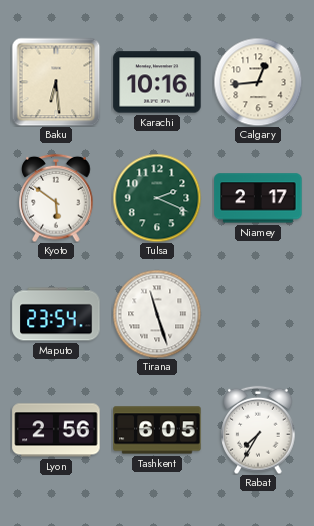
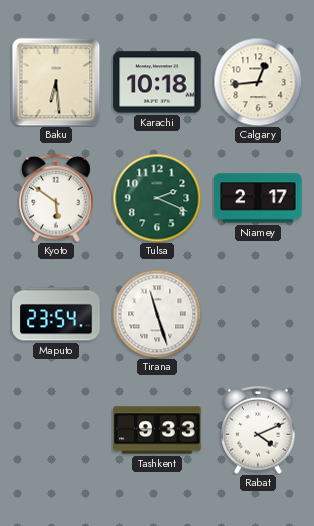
Karachi: 10:16 -> 10:18
Lyon: 2:56 -> none
Tashkent: 6:05 -> 9:33
Rabat: 7:35 -> 4:11
